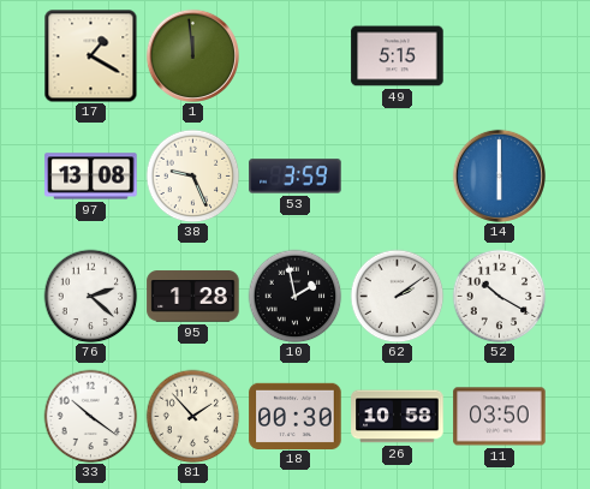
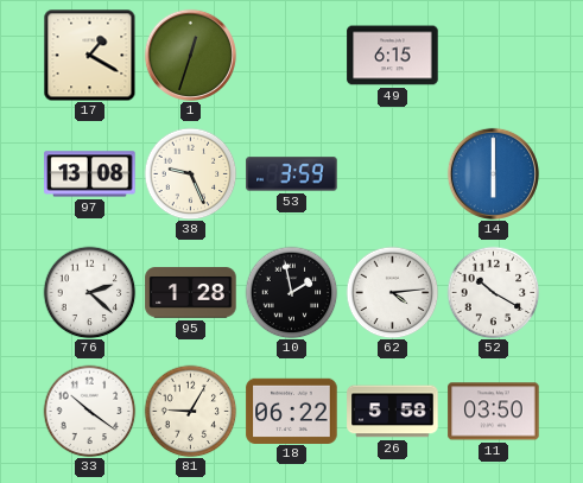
1: 11:59 -> 12:33
49: 5:15 -> 6:15
62: 2:09 -> 4:14
81: 1:53 -> 9:05
18: 00:30 -> 06:22
26: 10:58 -> 5:58
